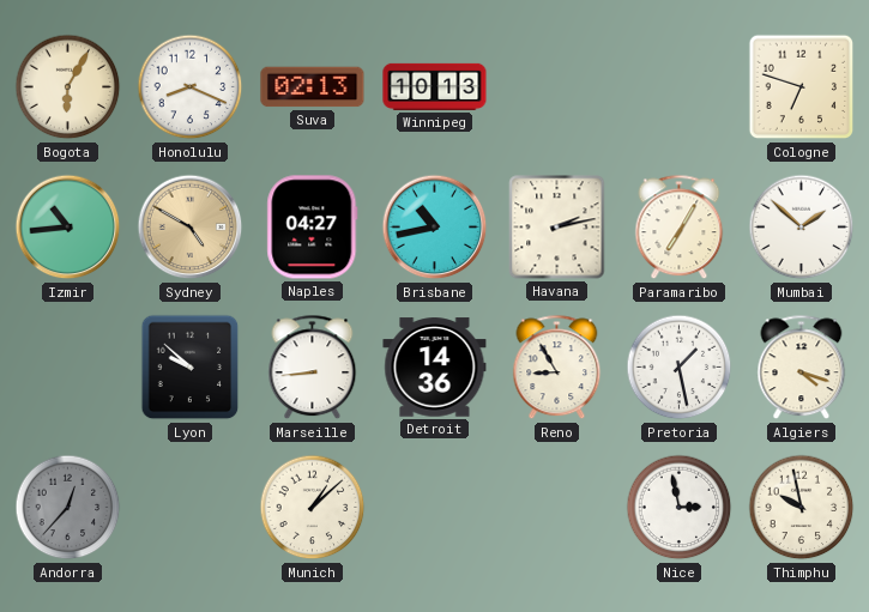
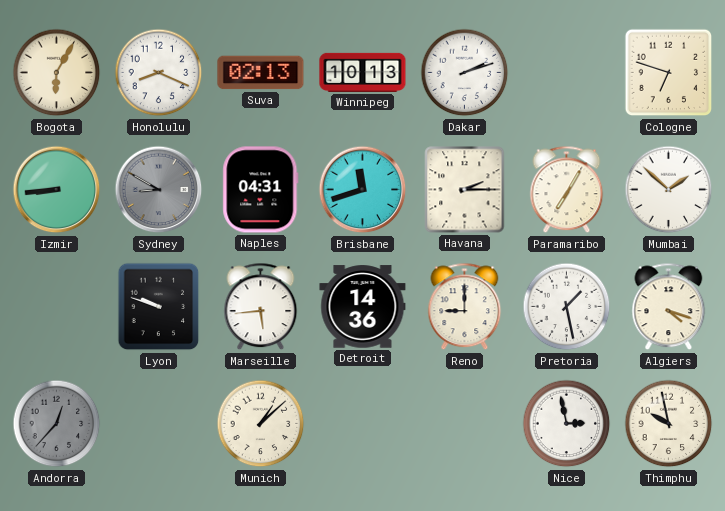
Dakar: none -> 2:12
Izmir: 10:44 -> 8:44
Sydney: 4:50 -> 8:50
Sydney dial: champagne -> grey
Naples: 04:27 -> 04:31
Brisbane: 10:43 -> 11:42
Havana: 2:13 -> 2:15
Lyon: 9:52 -> 9:48
Marseille: 8:44 -> 5:44
Reno: 8:55 -> 9:00
